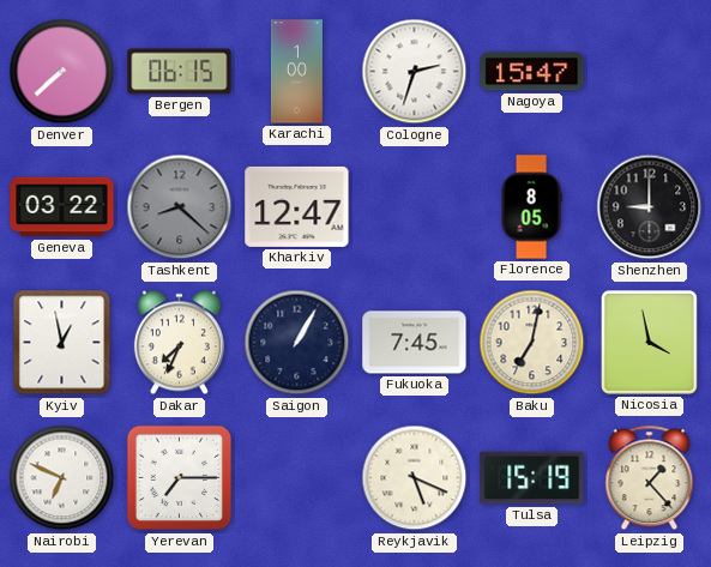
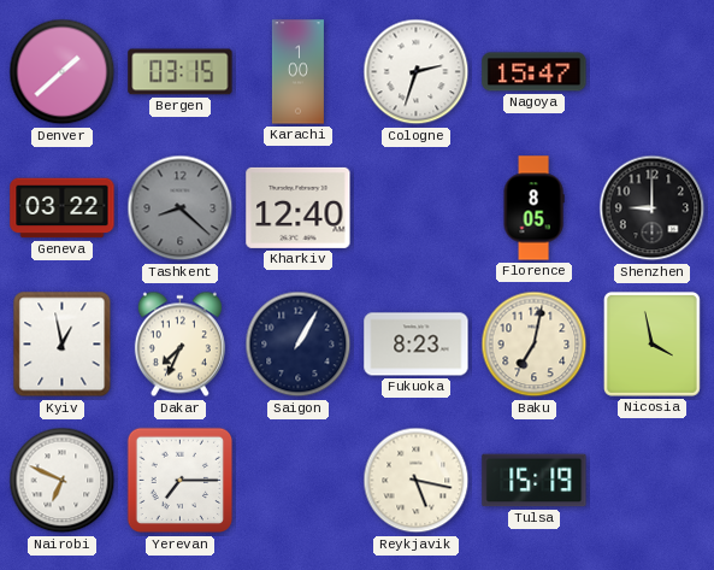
Denver: 7:38 -> 1:38
Bergen: 06:15 -> 03:15
Kharkiv: 12:47 -> 12:40
Fukuoka: 7:45 -> 8:23
Reykjavik: 5:19 -> 5:17
Leipzig: 1:23 -> none
